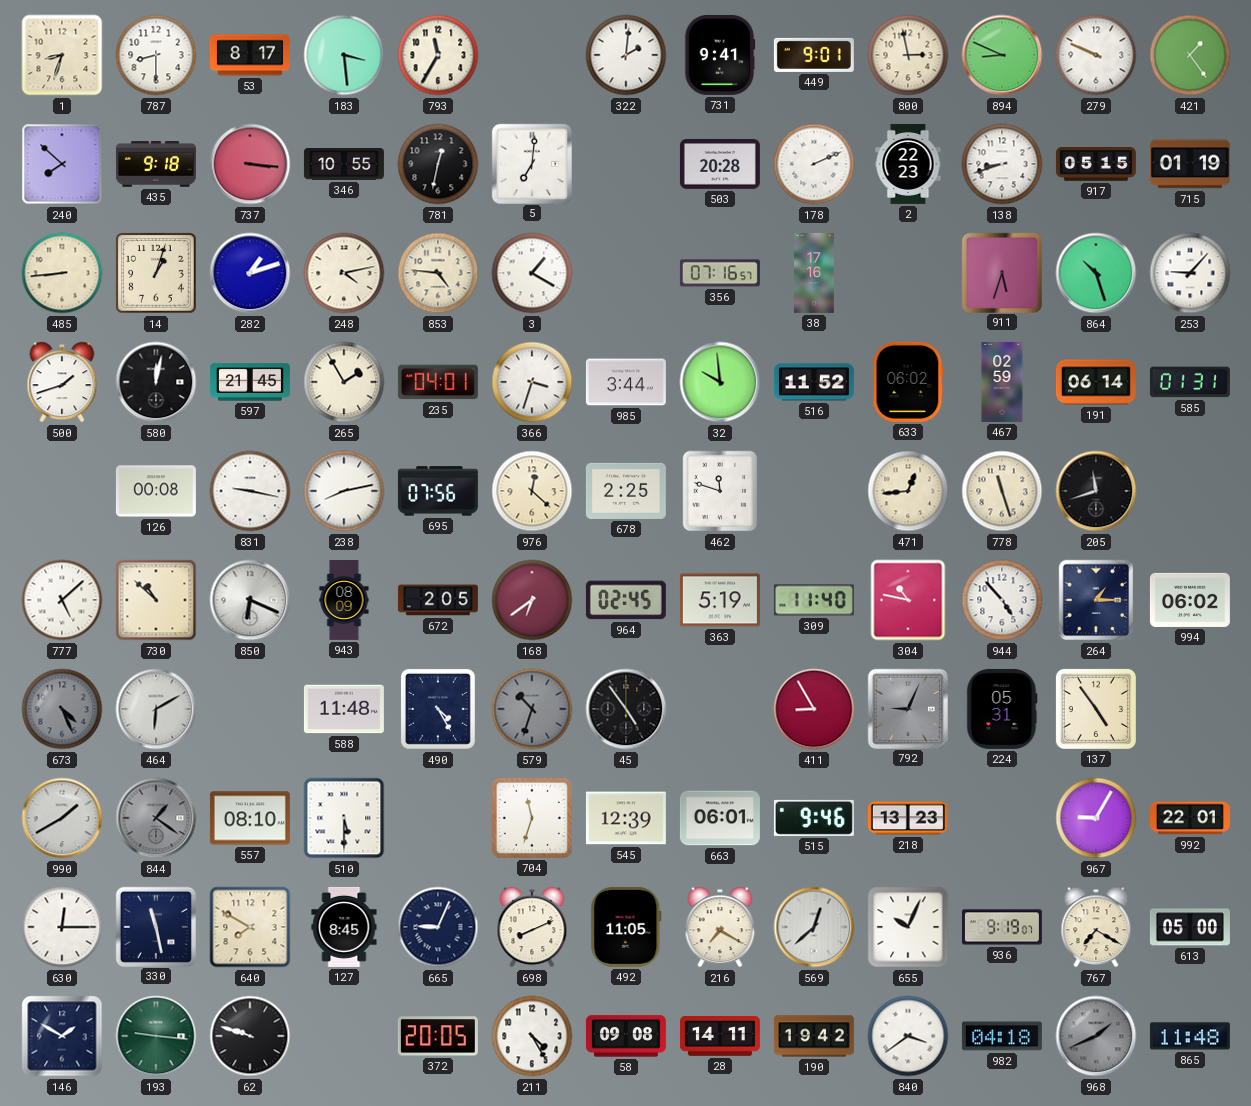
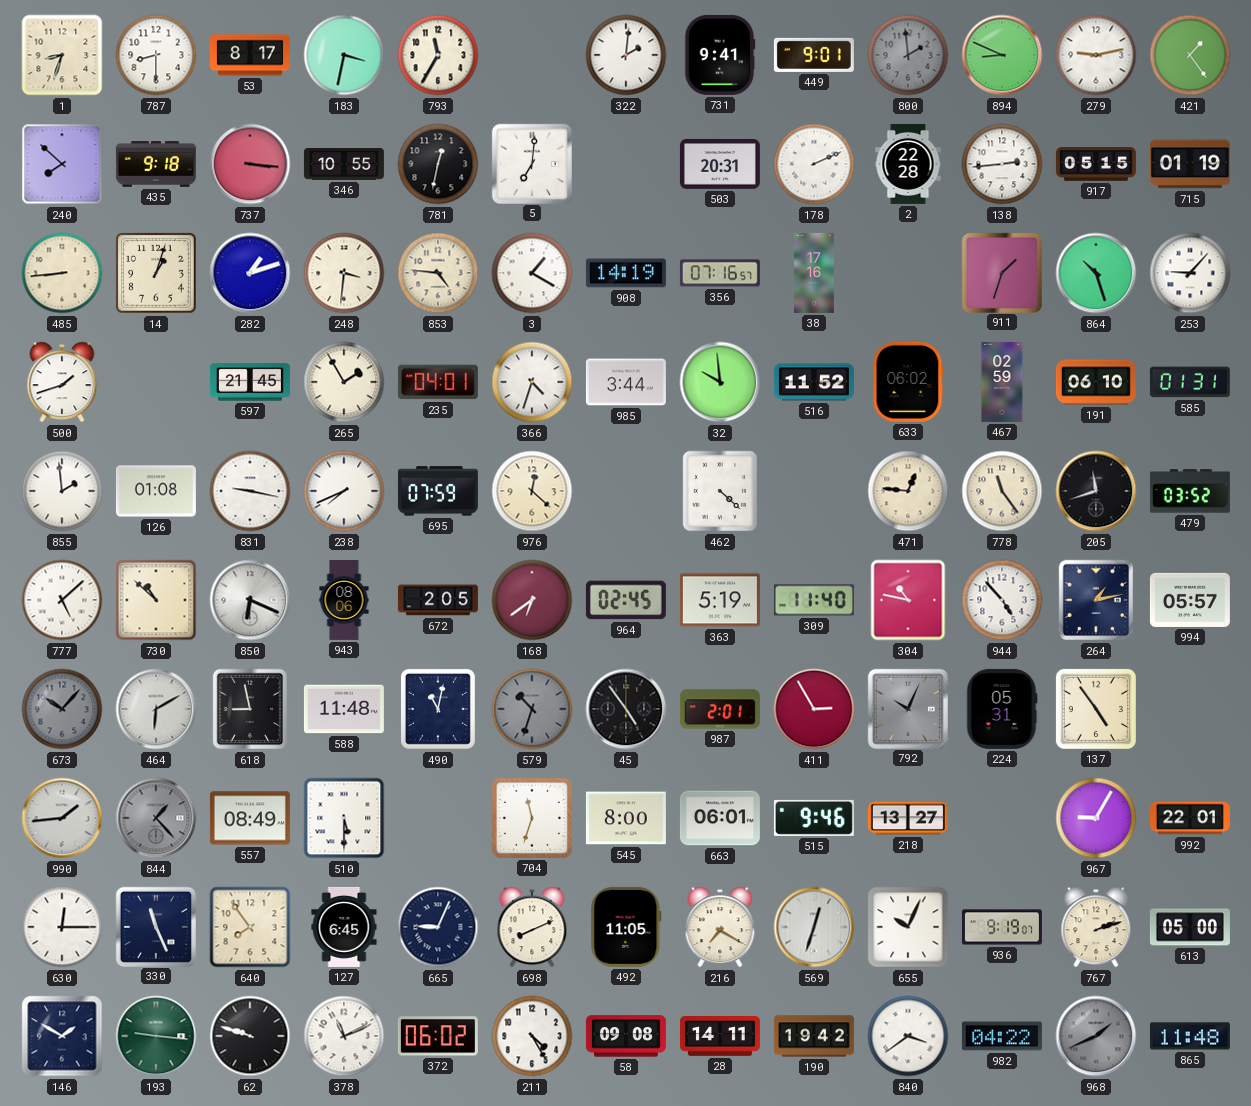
183: 3:29 -> 3:32
800: 2:58 -> 1:59
800 dial: cream -> grey
279: 9:49 -> 9:13
503: 20:28 -> 20:31
2: 22:23 -> 22:28
138: 8:42 -> 2:44
248: 4:13 -> 3:31
908: none -> 14:19
911: 5:33 -> 1:33
580: 12:02 -> none
366: 3:33 -> 4:33
191: 06:14 -> 06:10
855: none -> 1:59
126: 00:08 -> 01:08
238: 8:13 -> 7:41
695: 07:56 -> 07:59
678: 2:25 -> none
462: 11:48 -> 4:22
471: 12:44 -> 12:46
778: 11:27 -> 11:24
479: none -> 03:52
943: 08:09 -> 08:06
264: 1:15 -> 1:13
994: 06:02 -> 05:57
673: 4:26 -> 10:07
618: none -> 8:58
490: 4:25 -> 11:02
987: none -> 2:01
411: 8:55 -> 2:55
792: 9:04 -> 10:04
990: 1:40 -> 1:44
844: 1:21 -> 1:23
557: 08:10 -> 08:49
545: 12:39 -> 8:00
218: 13:23 -> 13:27
330: 11:28 -> 11:26
640: 7:50 -> 7:54
127: 8:45 -> 6:45
569: 12:38 -> 12:33
767: 7:20 -> 2:12
378: none -> 11:11
372: 20:05 -> 06:02
982: 04:18 -> 04:22
